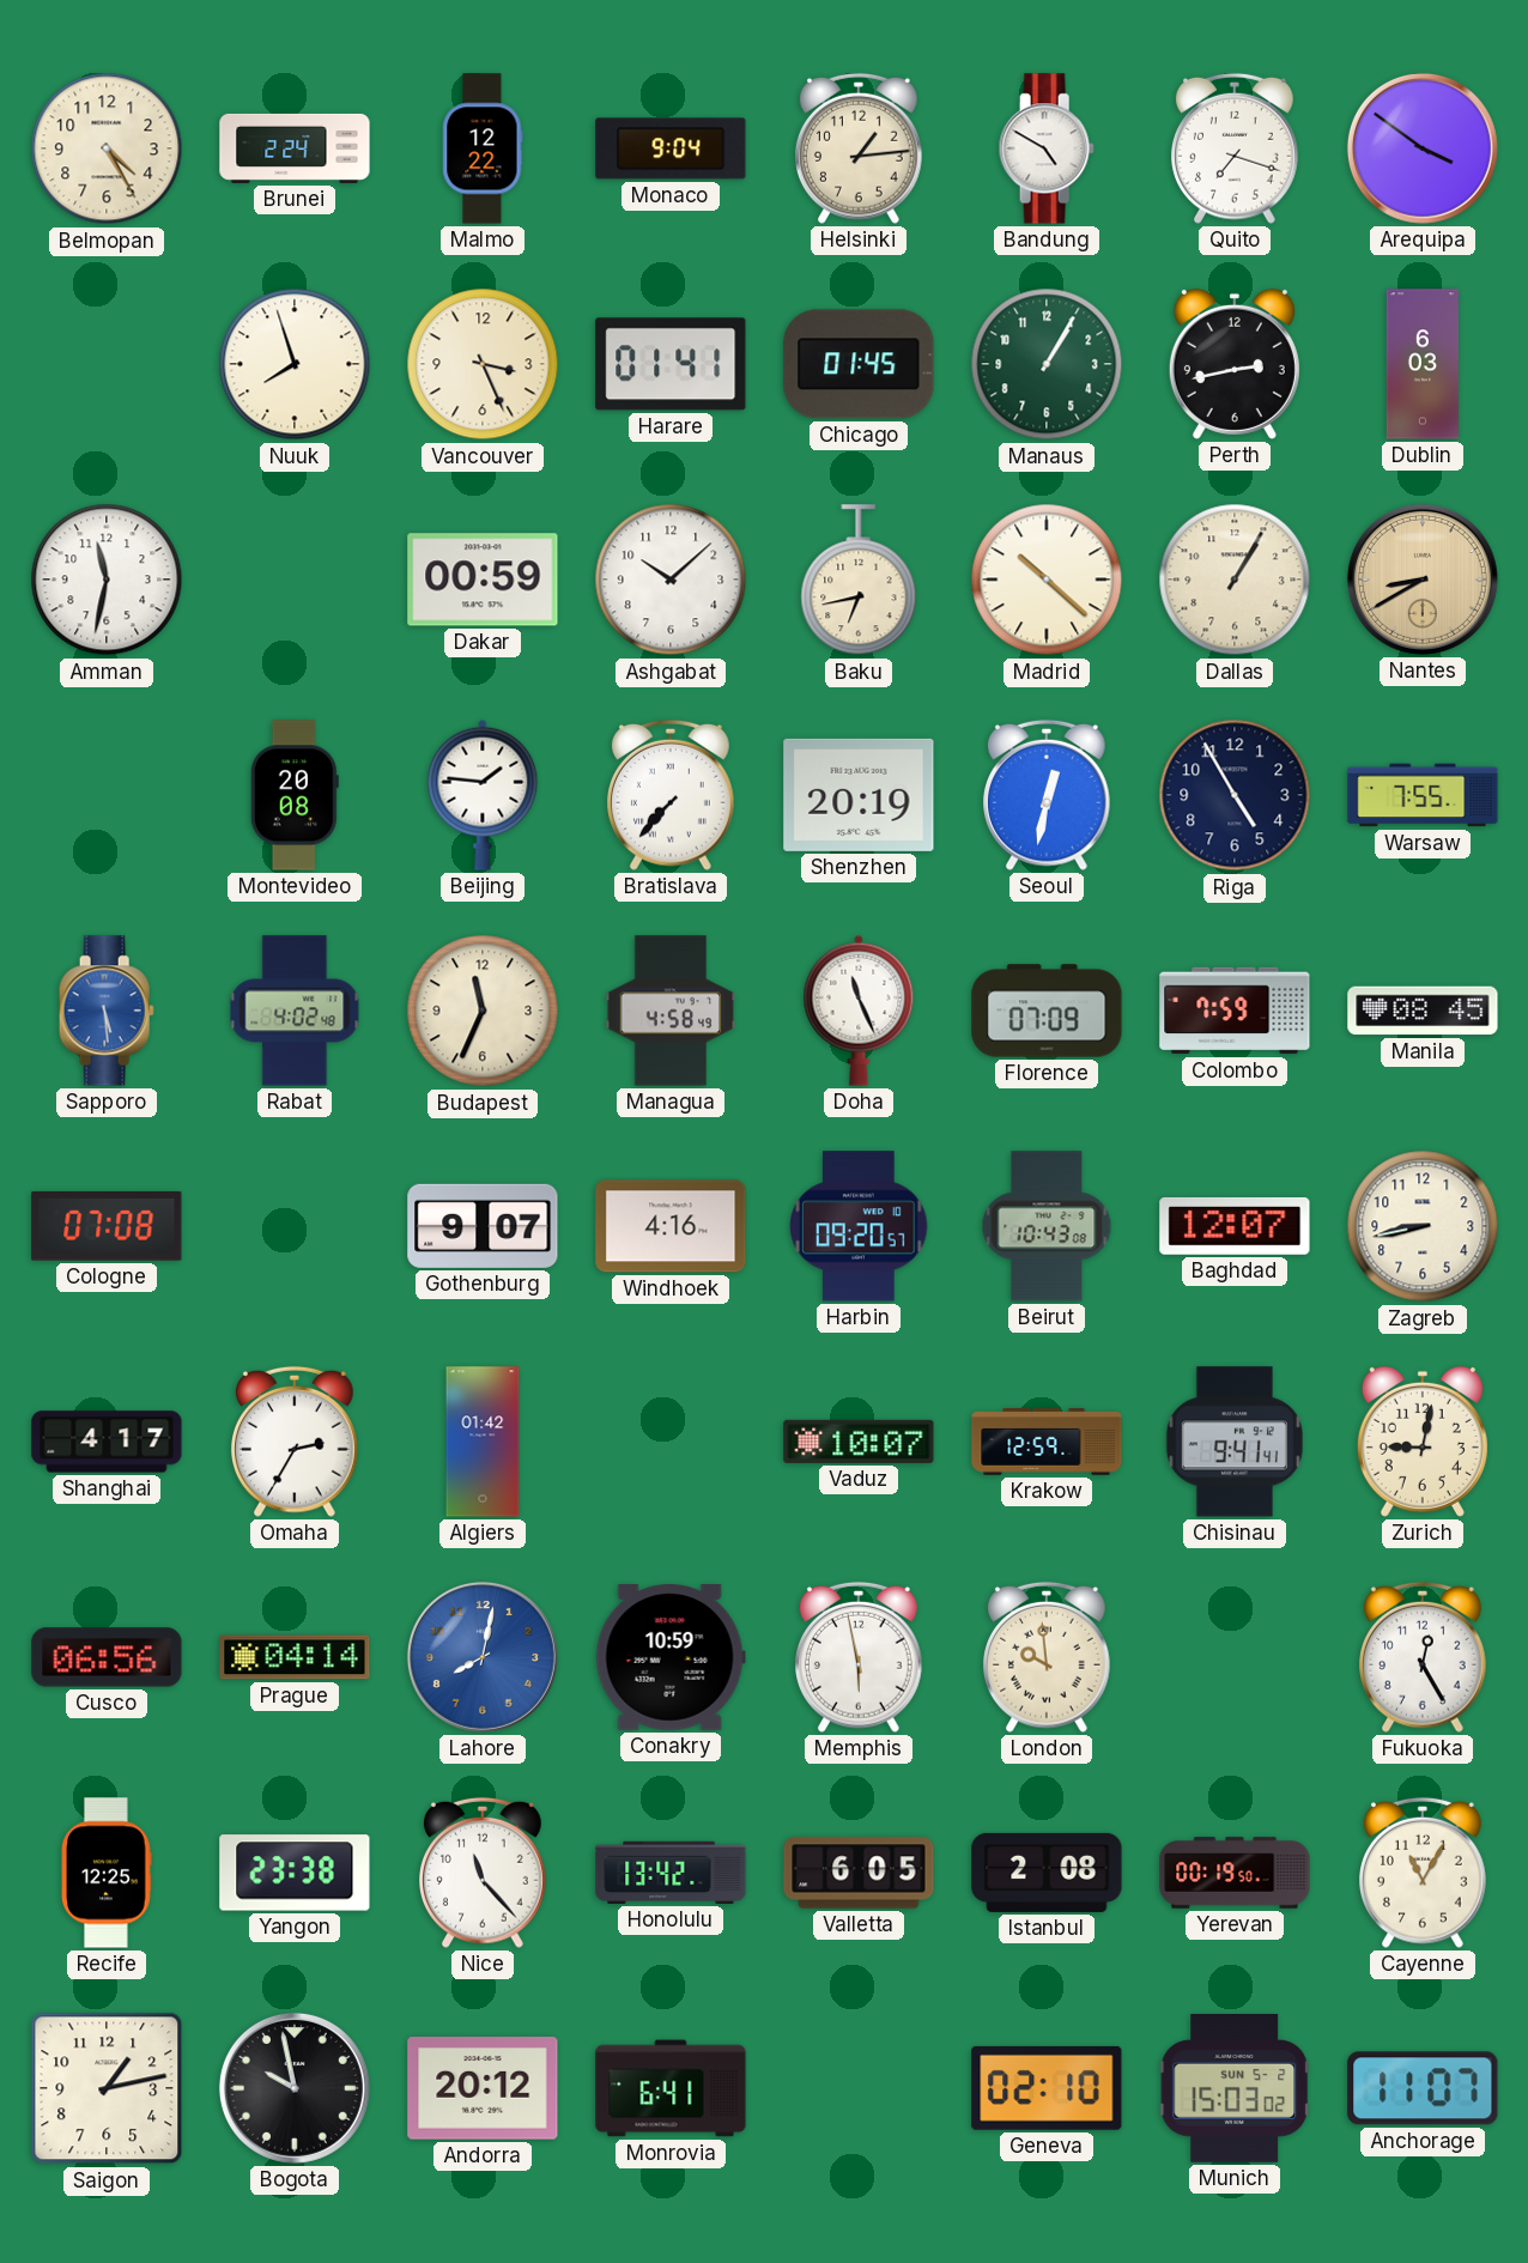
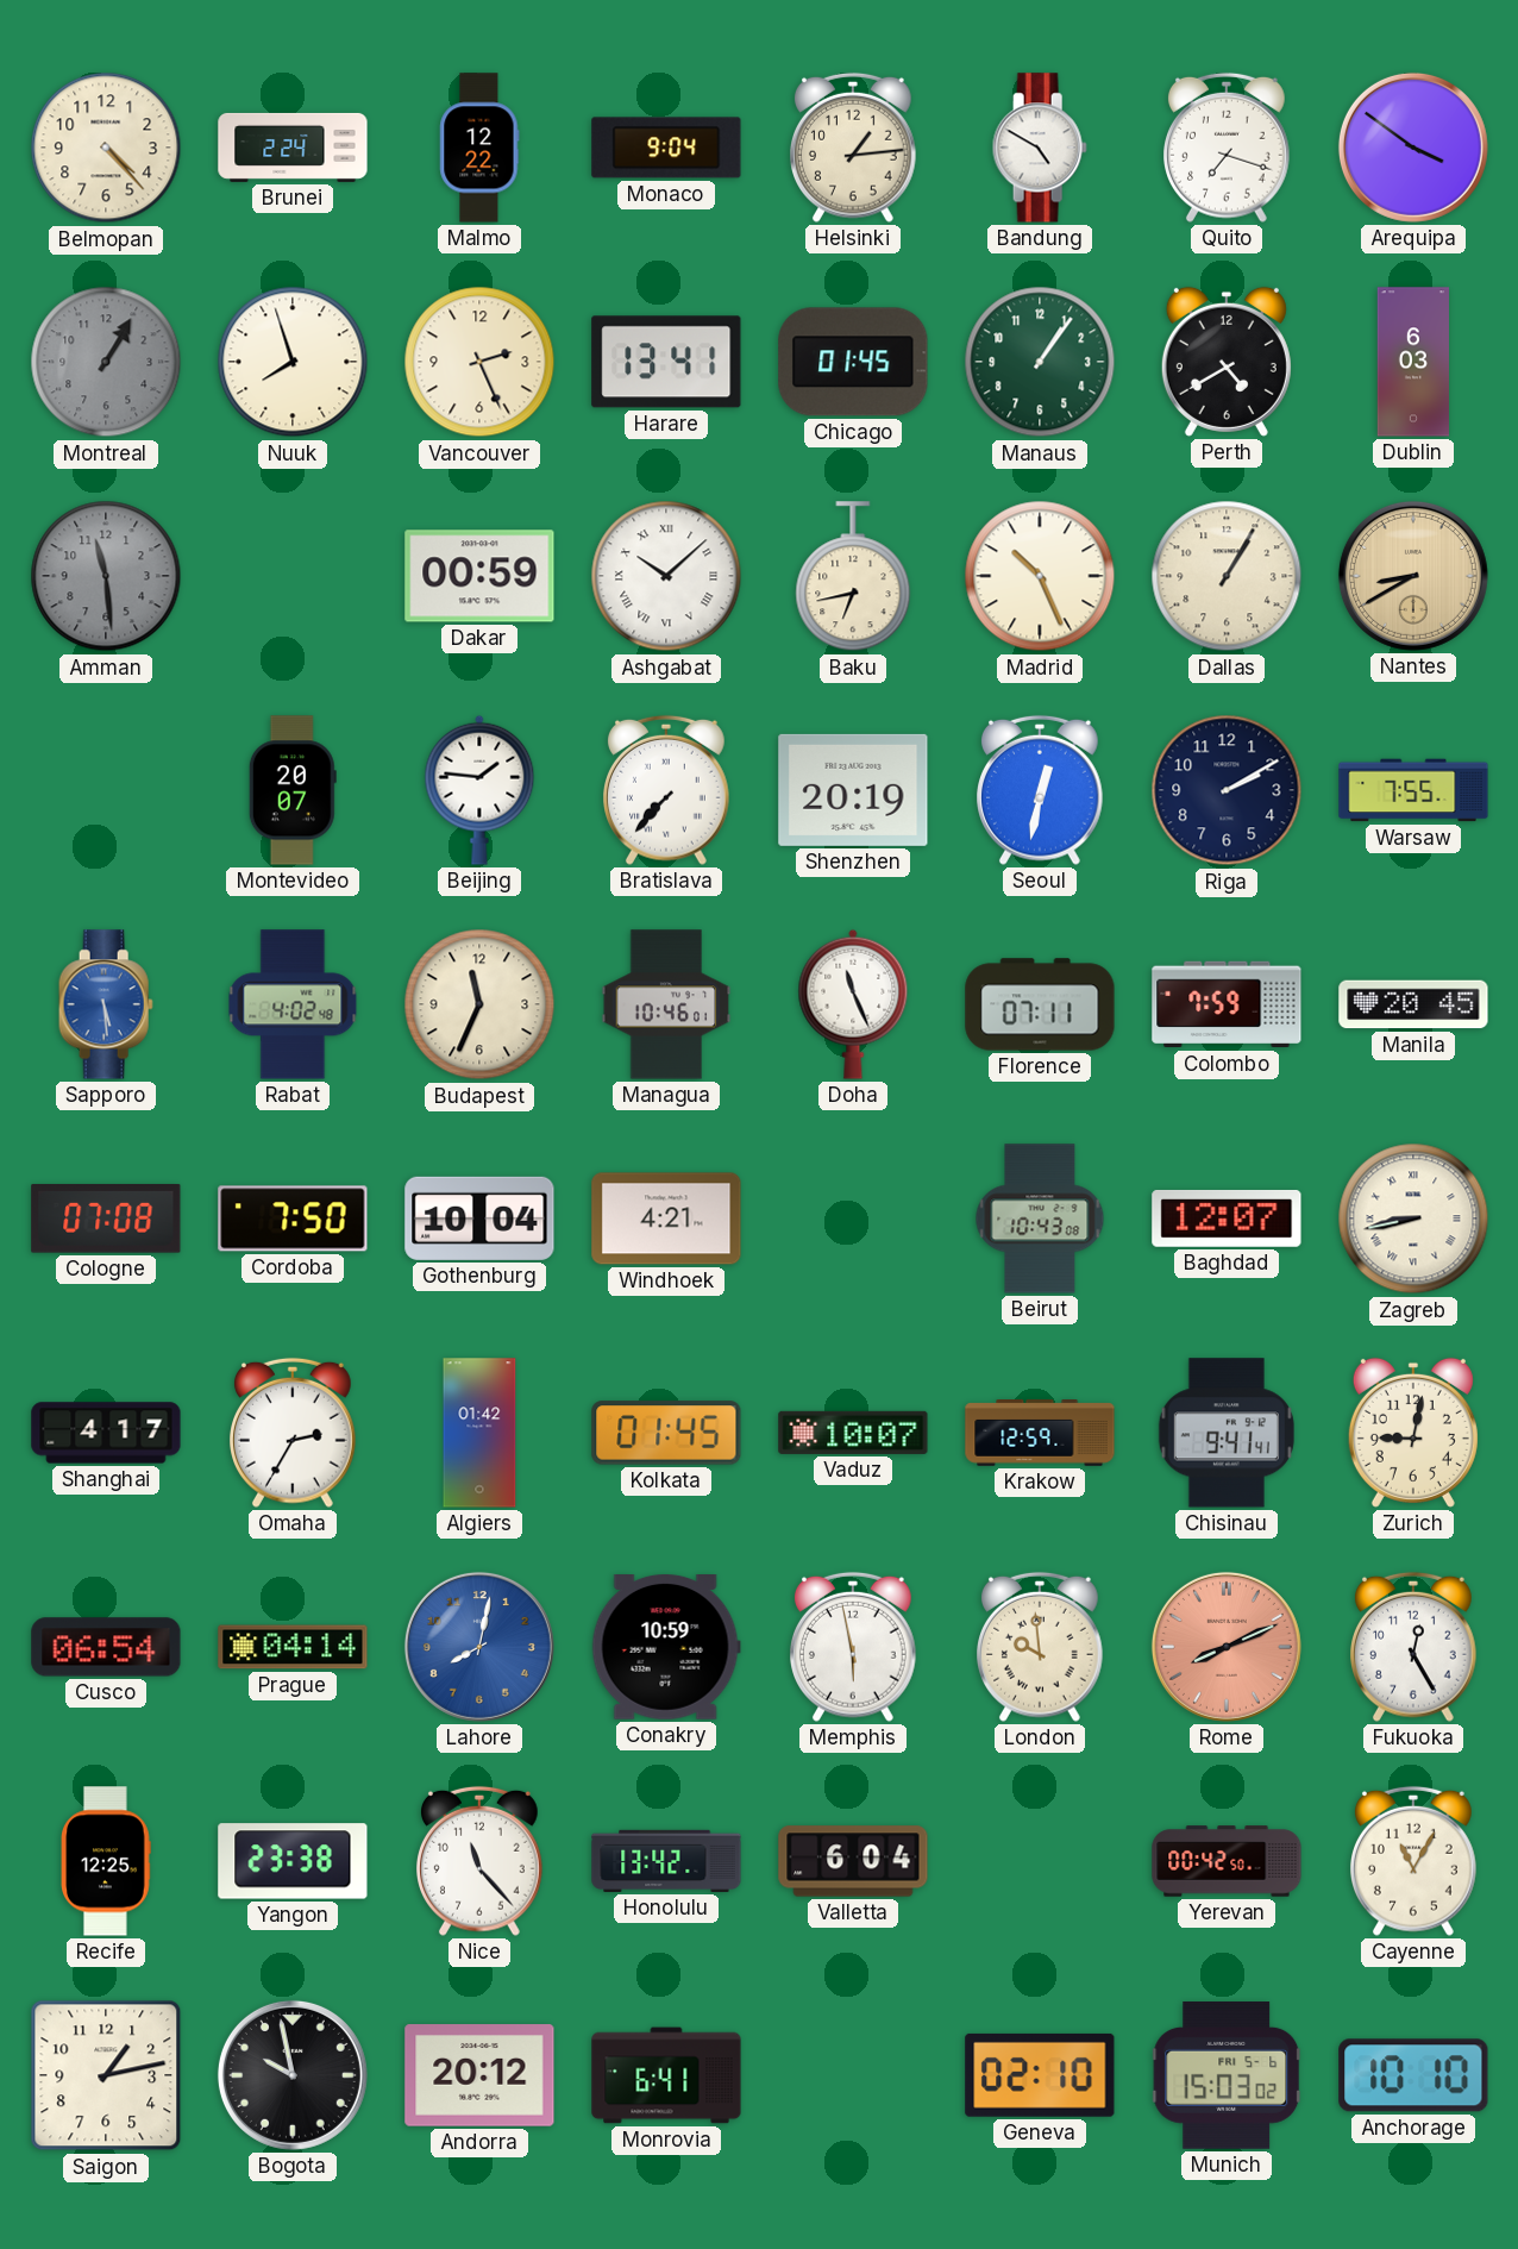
Belmopan: 4:25 -> 4:23
Montreal: none -> 1:05
Vancouver: 3:26 -> 2:26
Harare: 01:41 -> 13:41
Manaus: 1:05 -> 1:06
Perth: 2:43 -> 4:40
Amman: 11:32 -> 11:29
Amman dial: white -> grey
Ashgabat numerals: Arabic -> Roman
Madrid: 10:22 -> 10:26
Montevideo: 20:08 -> 20:07
Riga: 4:55 -> 2:10
Managua: 4:58 -> 10:46
Florence: 07:09 -> 07:11
Manila: 08:45 -> 20:45
Cordoba: none -> 7:50
Gothenburg: 9:07 -> 10:04
Windhoek: 4:16 -> 4:21
Harbin: 09:20 -> none
Zagreb numerals: Arabic -> Roman
Kolkata: none -> 01:45
Cusco: 06:56 -> 06:54
Rome: none -> 8:11
Valletta: 6:05 -> 6:04
Istanbul: 2:08 -> none
Yerevan: 00:19 -> 00:42
Munich date: SUN 5-2 -> FRI 5-6
Anchorage: 11:07 -> 10:10
